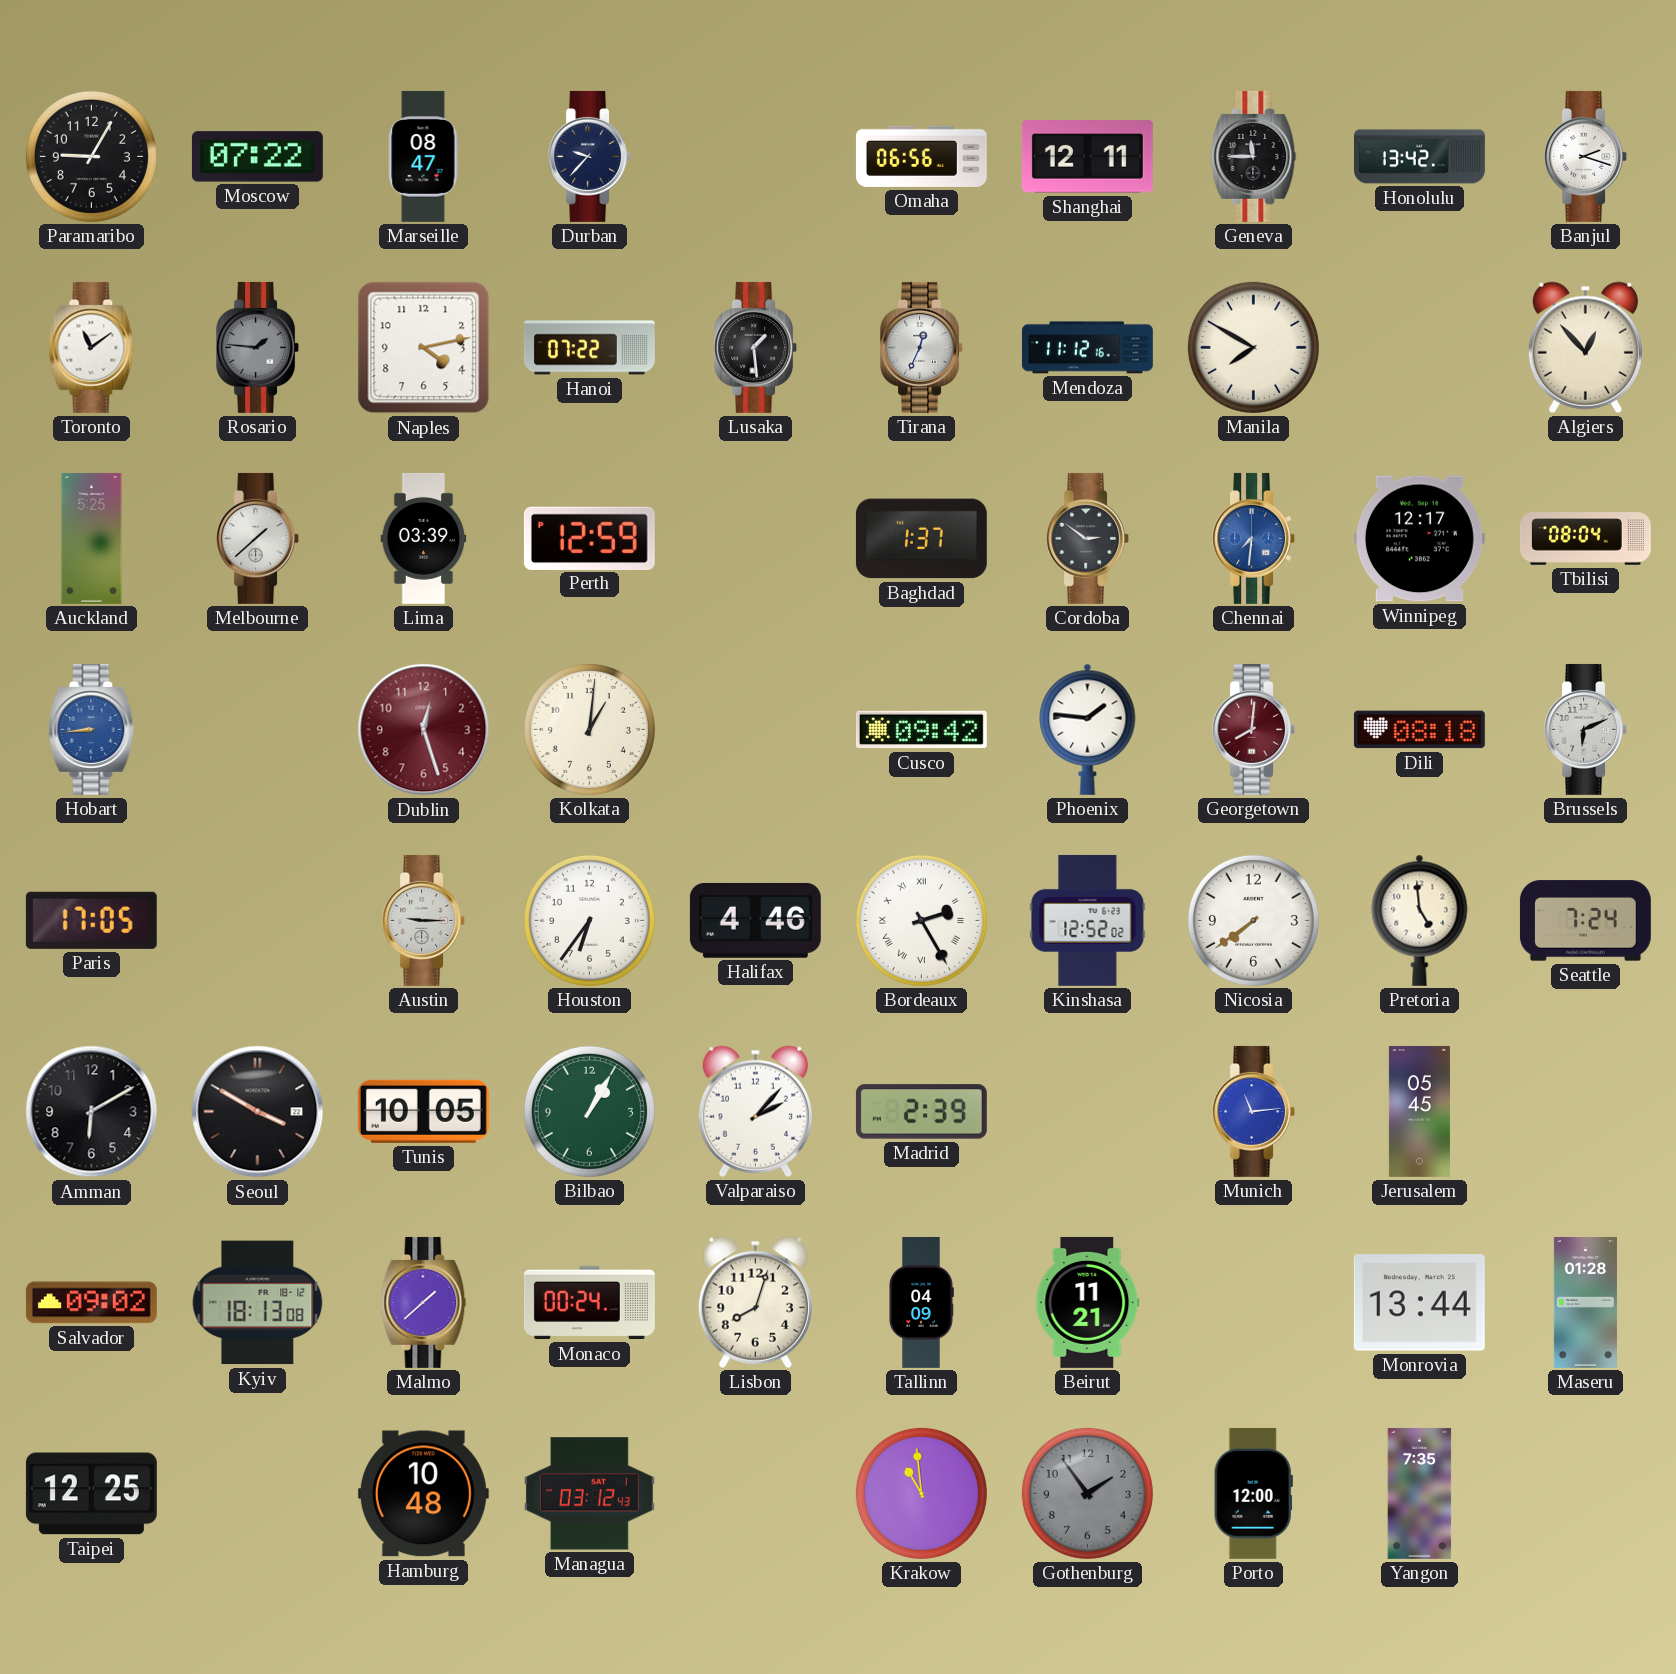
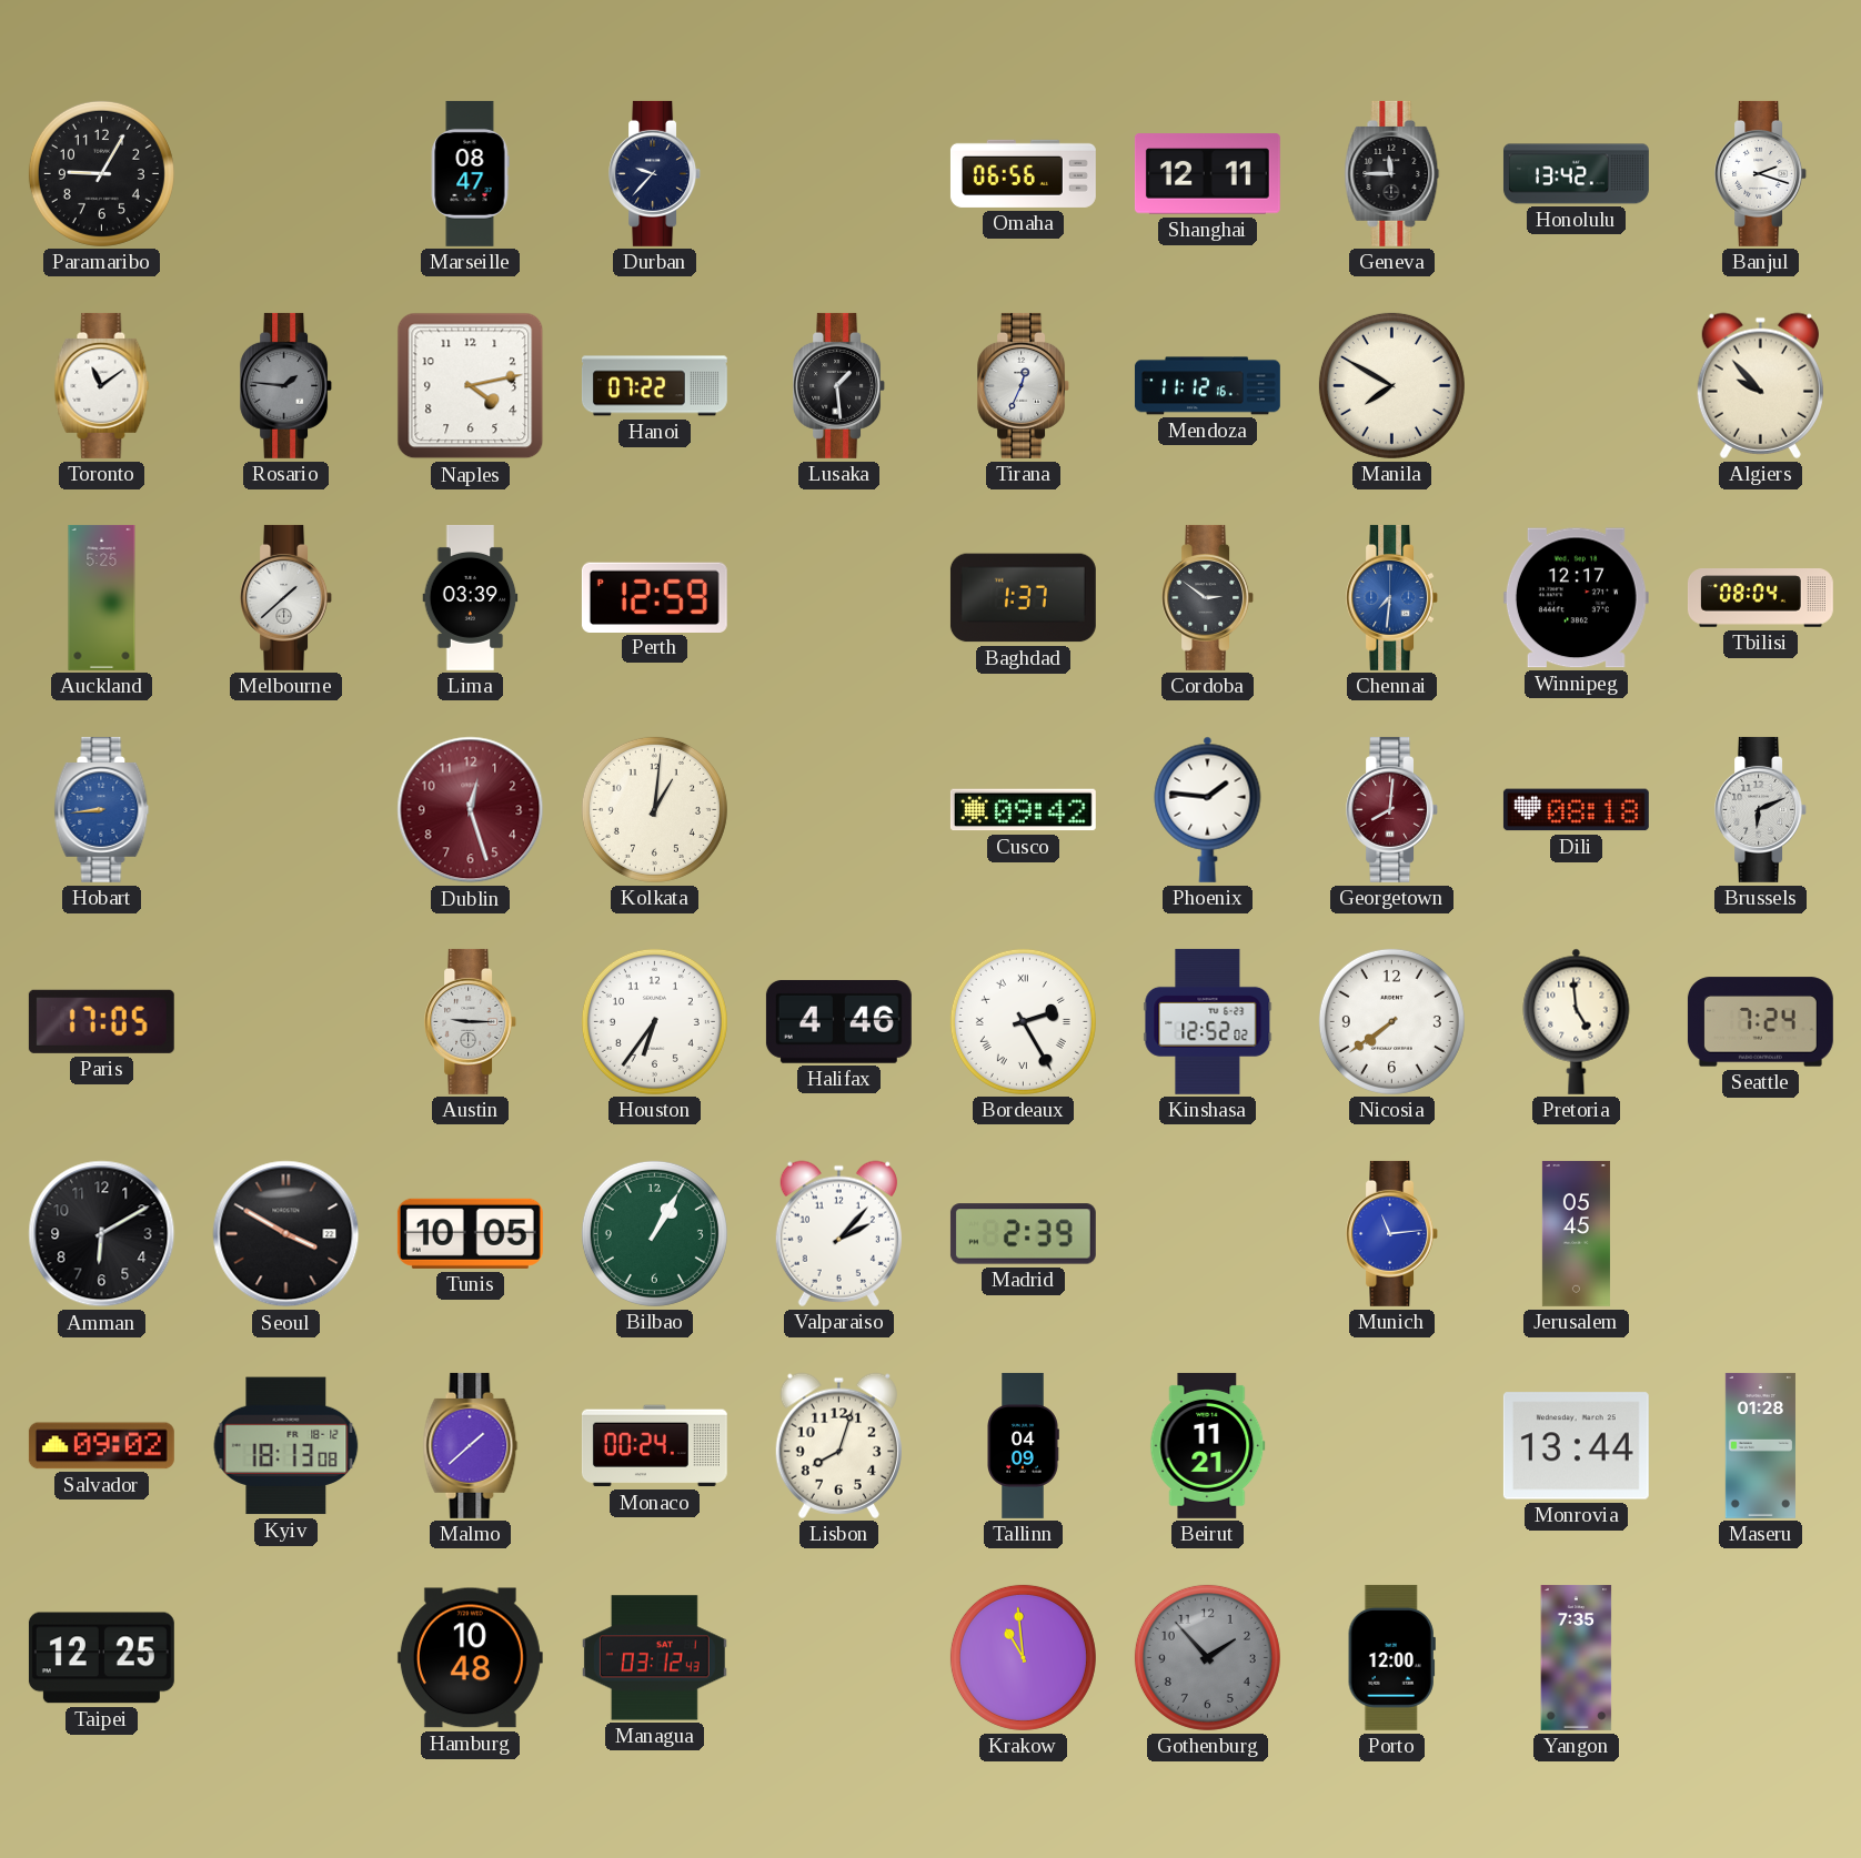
Moscow: 07:22 -> none
Algiers: 12:53 -> 9:53
Gothenburg: 1:54 -> 1:53
